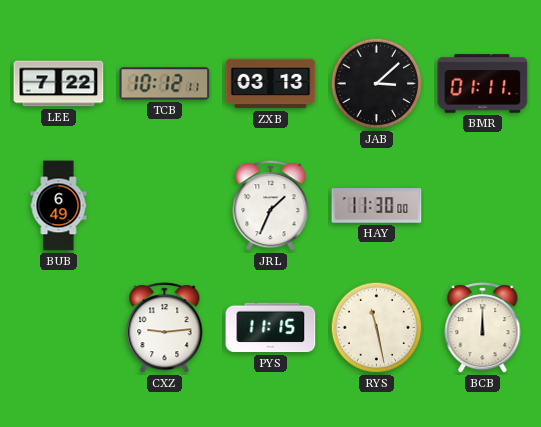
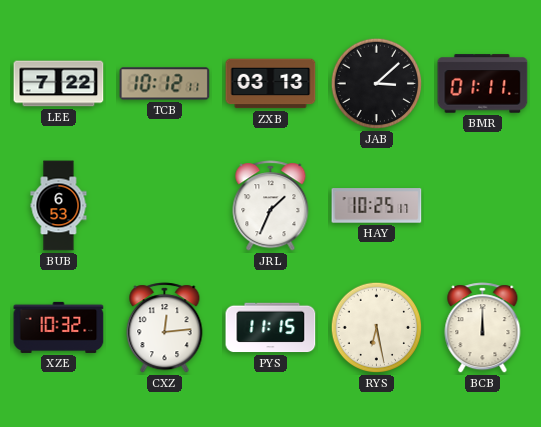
BUB: 6:49 -> 6:53
HAY: 11:30 -> 10:25
XZE: none -> 10:32
CXZ: 9:14 -> 12:14
RYS: 11:28 -> 6:28
